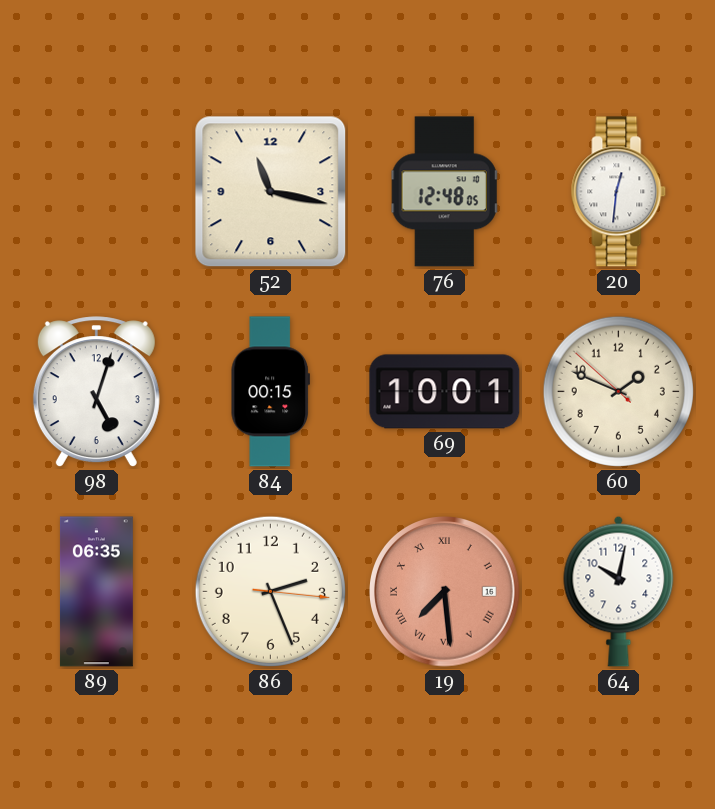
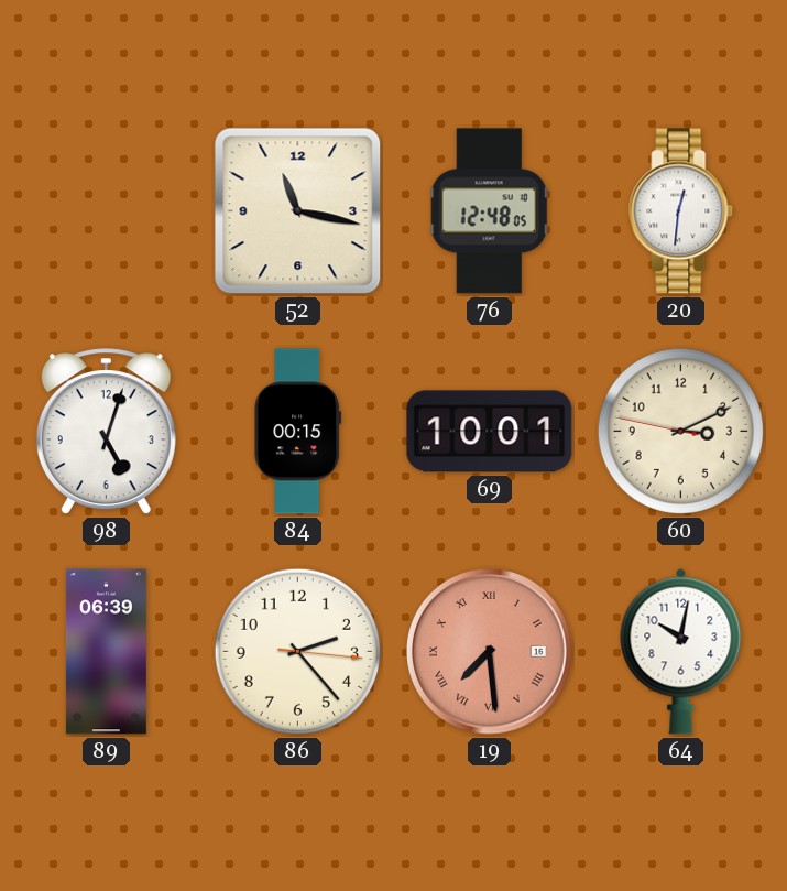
60: 1:48 -> 3:10
89: 06:35 -> 06:39
86: 2:26 -> 2:23
